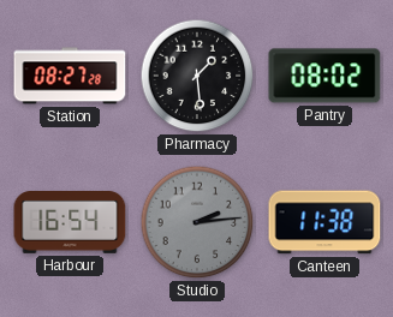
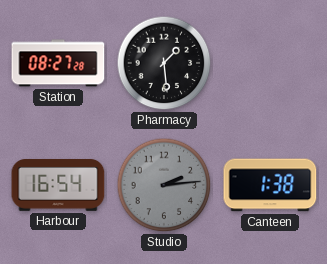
Pantry: 08:02 -> none
Canteen: 11:38 -> 1:38
